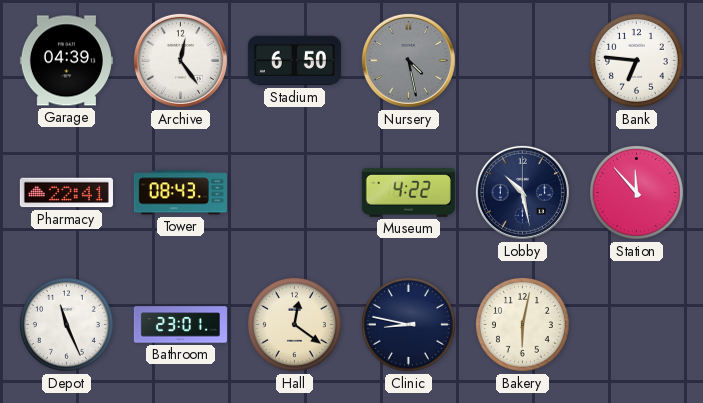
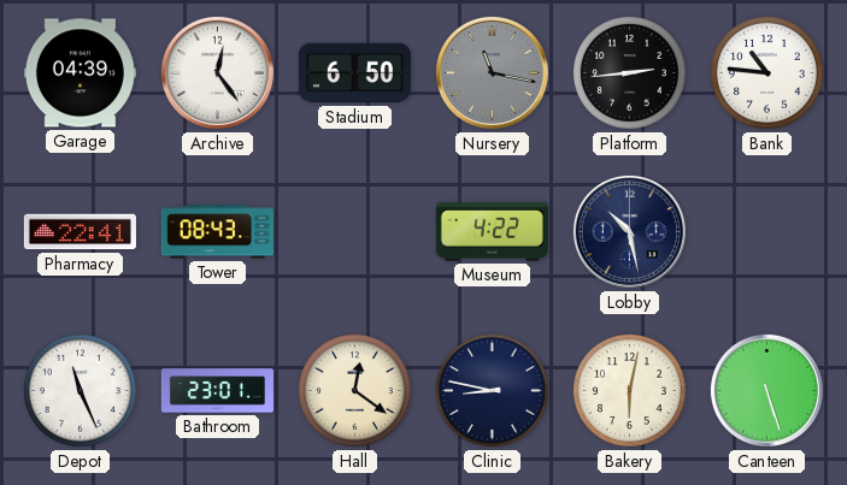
Nursery: 4:28 -> 11:17
Platform: none -> 2:44
Bank: 6:46 -> 10:46
Station: 11:53 -> none
Canteen: none -> 5:27
